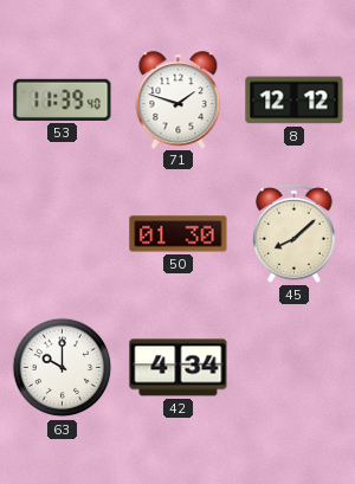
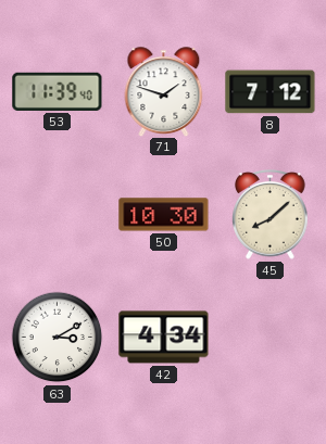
8: 12:12 -> 7:12
50: 01:30 -> 10:30
63: 10:00 -> 3:10
